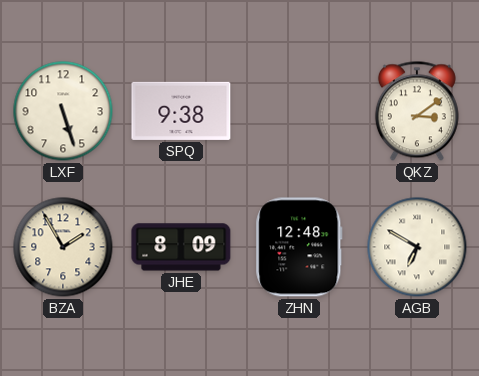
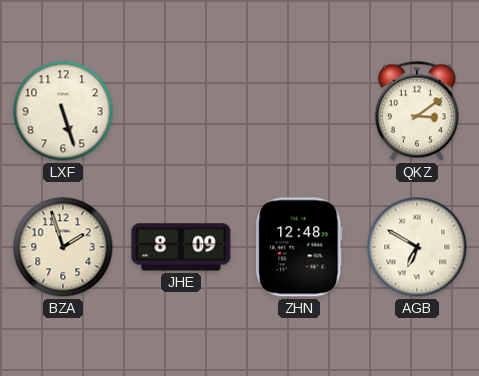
SPQ: 9:38 -> none
BZA: 1:55 -> 1:57
